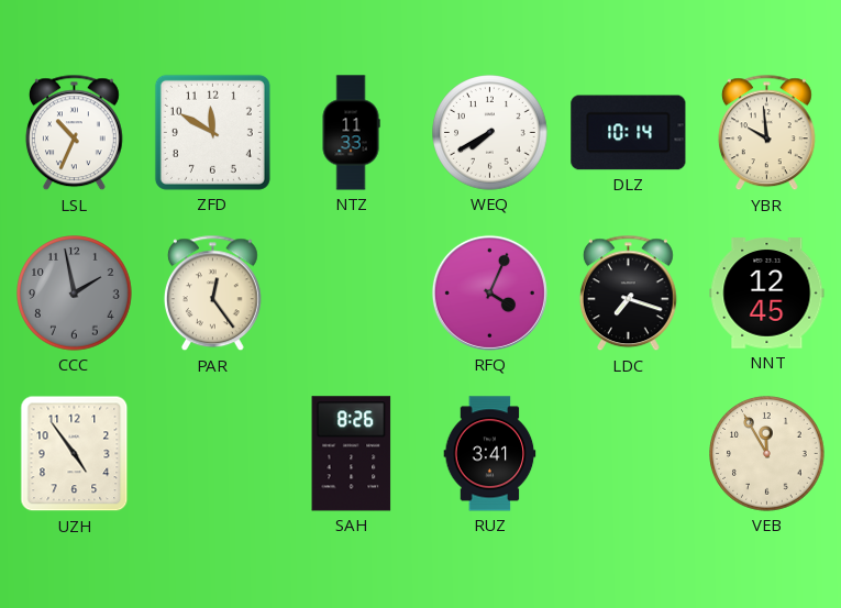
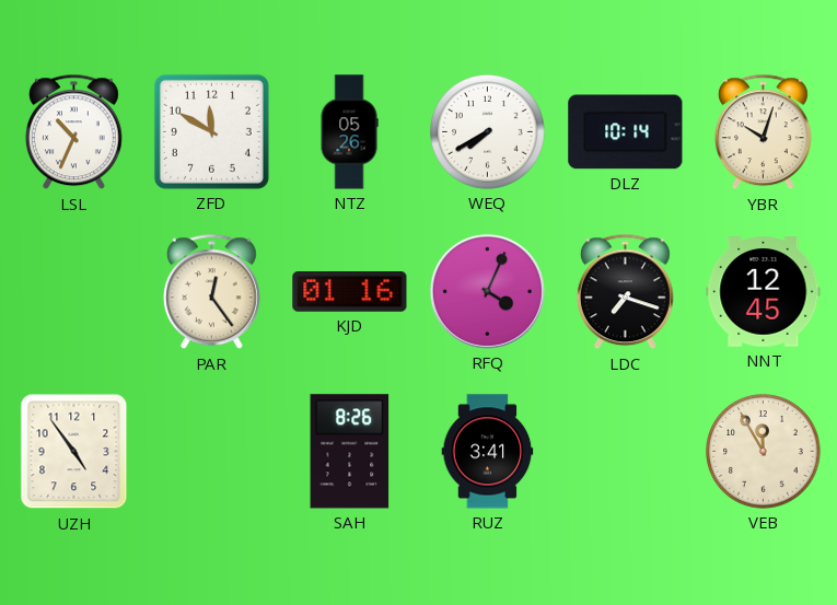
NTZ: 11:33 -> 05:26
YBR: 9:59 -> 10:03
CCC: 1:58 -> none
KJD: none -> 01:16
